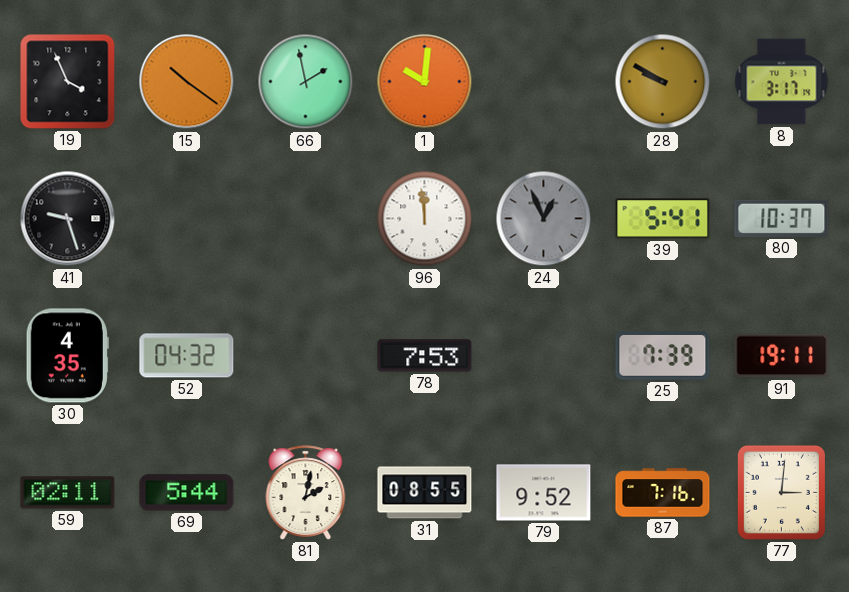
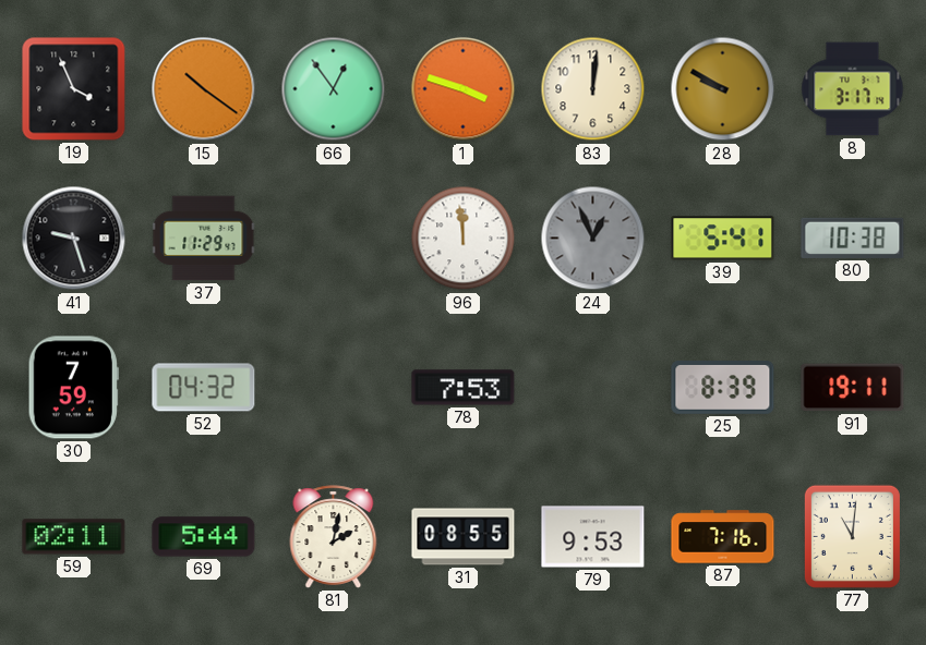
66: 1:58 -> 12:54
1: 10:01 -> 3:48
83: none -> 12:01
37: none -> 11:29
80: 10:37 -> 10:38
30: 4:35 -> 7:59
25: 7:39 -> 8:39
79: 9:52 -> 9:53
77: 3:01 -> 11:01
